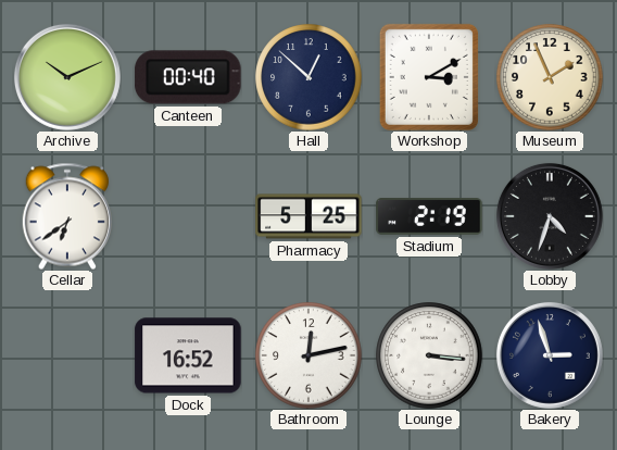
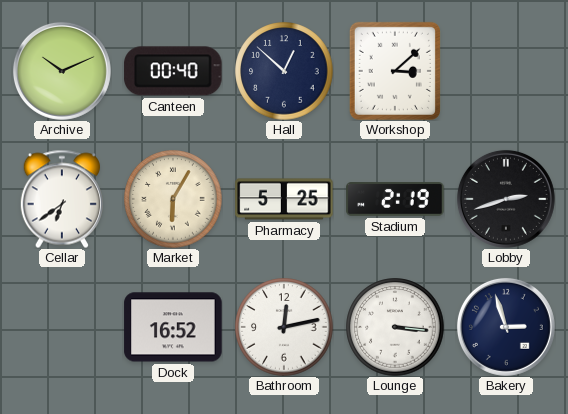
Workshop: 3:10 -> 3:08
Museum: 1:56 -> none
Market: none -> 6:05
Lobby: 4:33 -> 2:42
